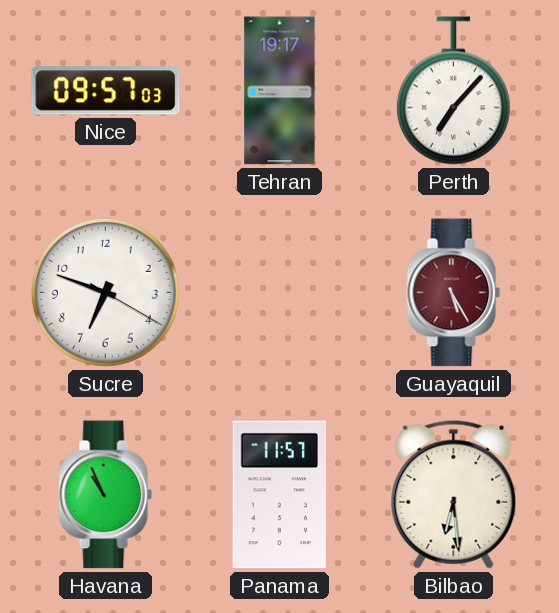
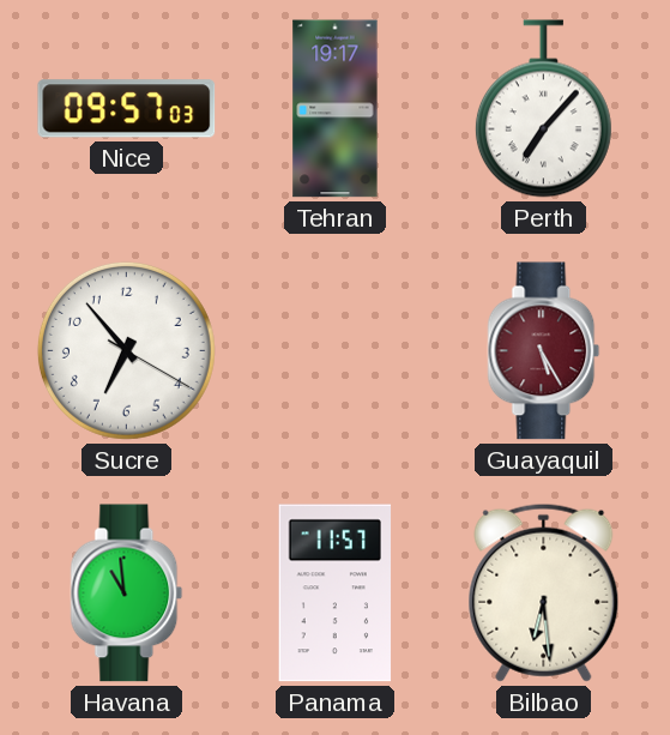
Sucre: 6:48 -> 6:53
Havana: 10:56 -> 10:59
